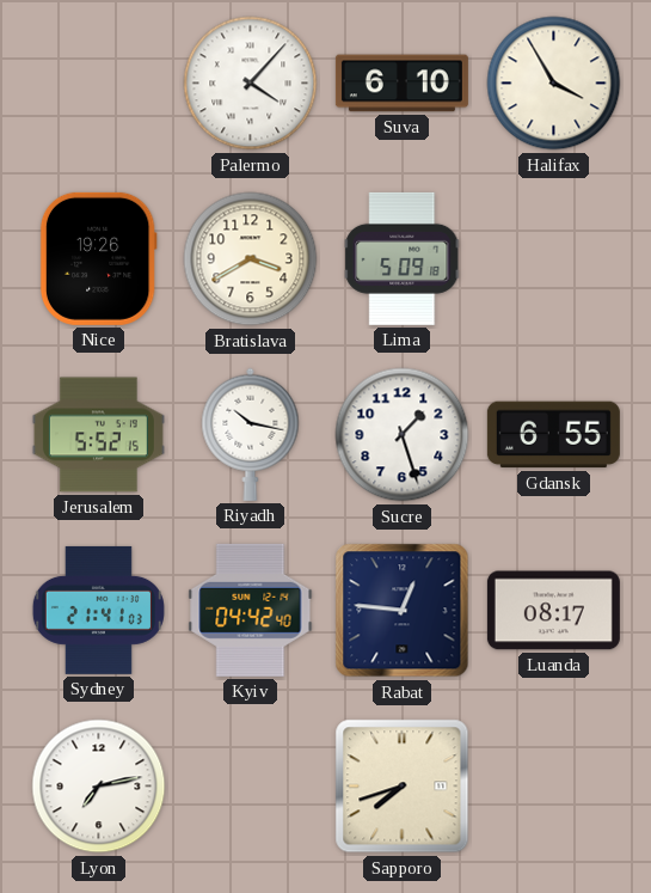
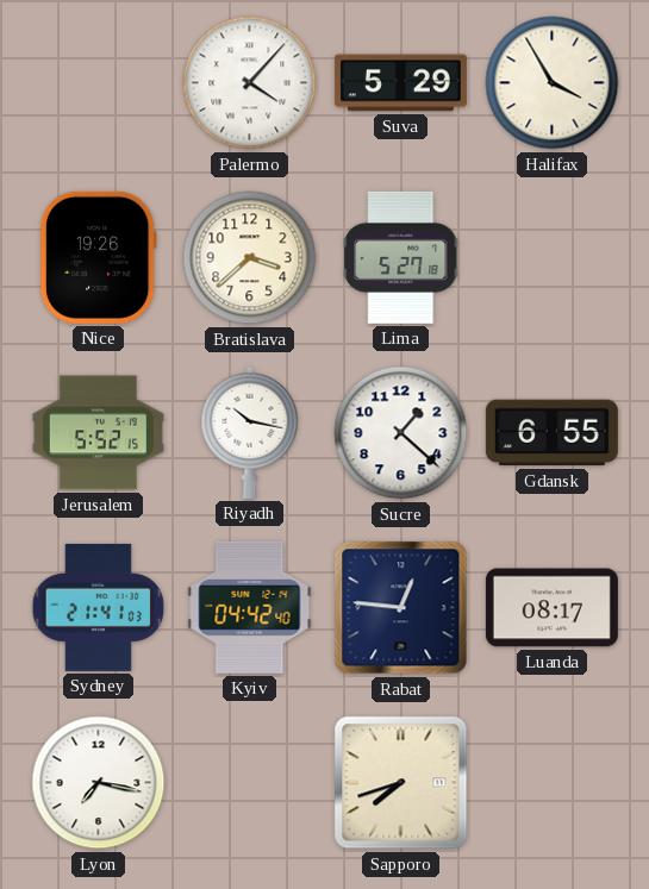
Suva: 6:10 -> 5:29
Bratislava: 3:40 -> 3:38
Lima: 5:09 -> 5:27
Sucre: 1:27 -> 1:22
Lyon: 7:13 -> 7:17
